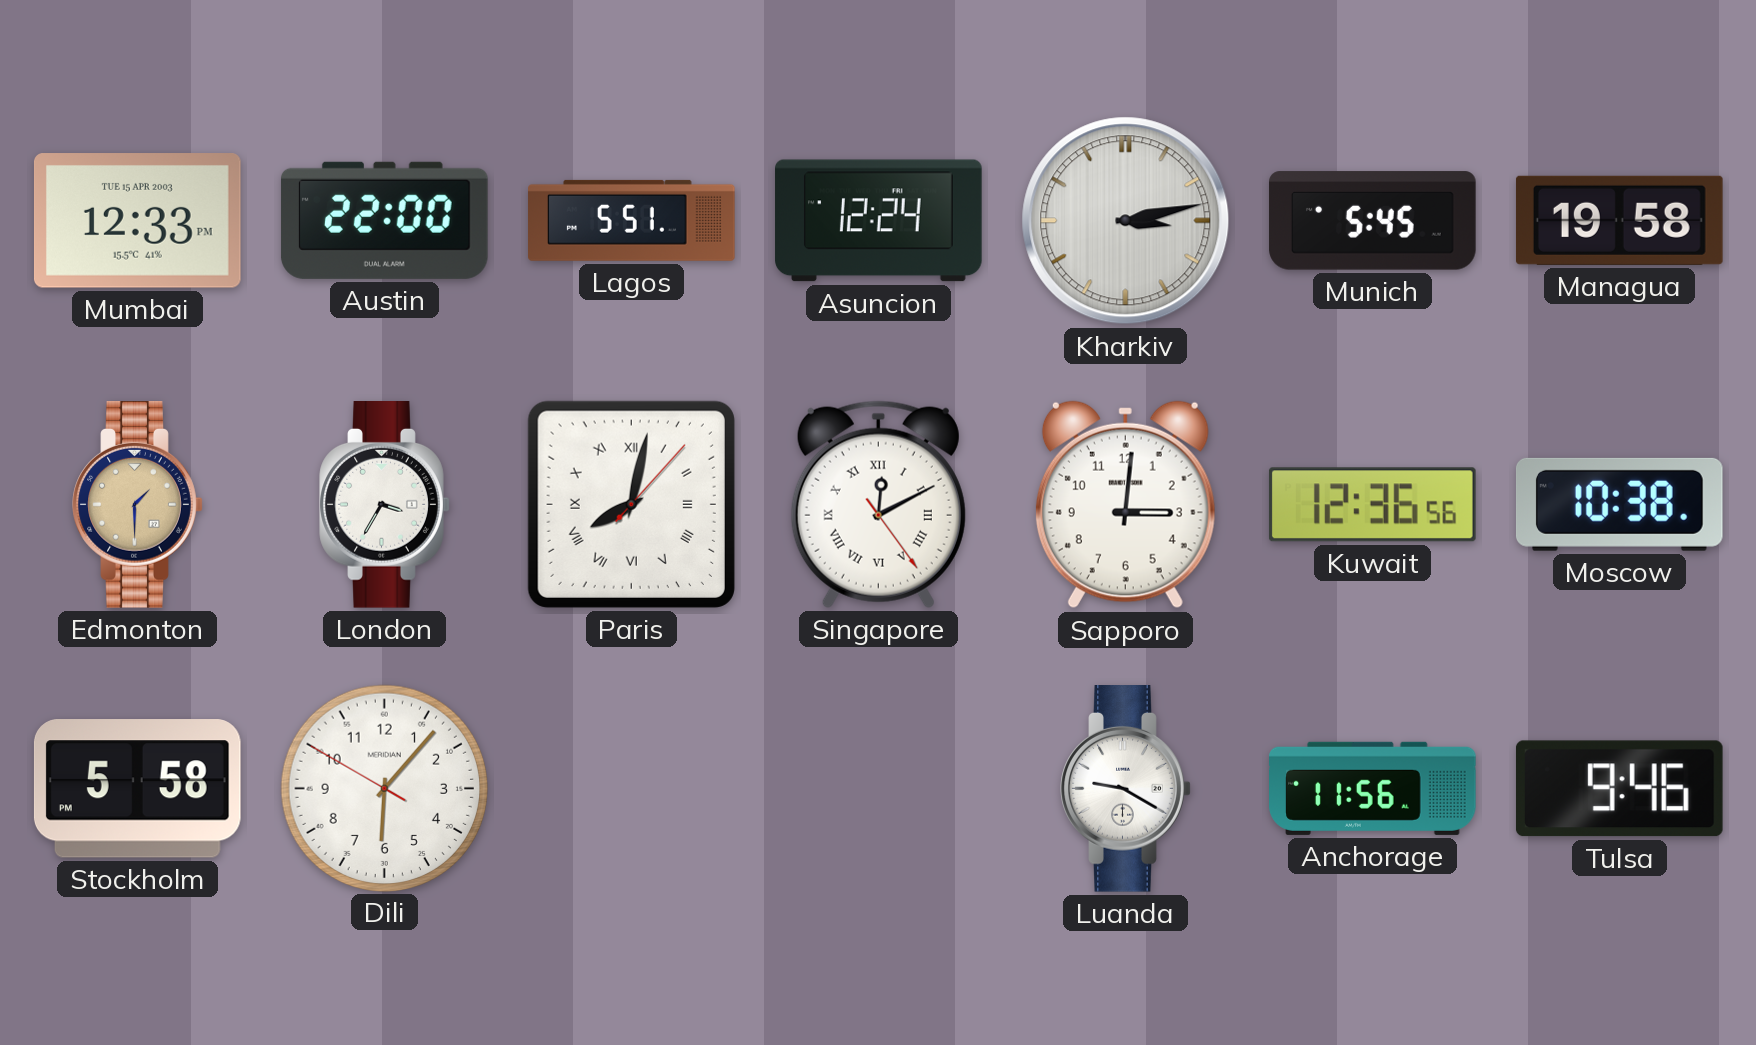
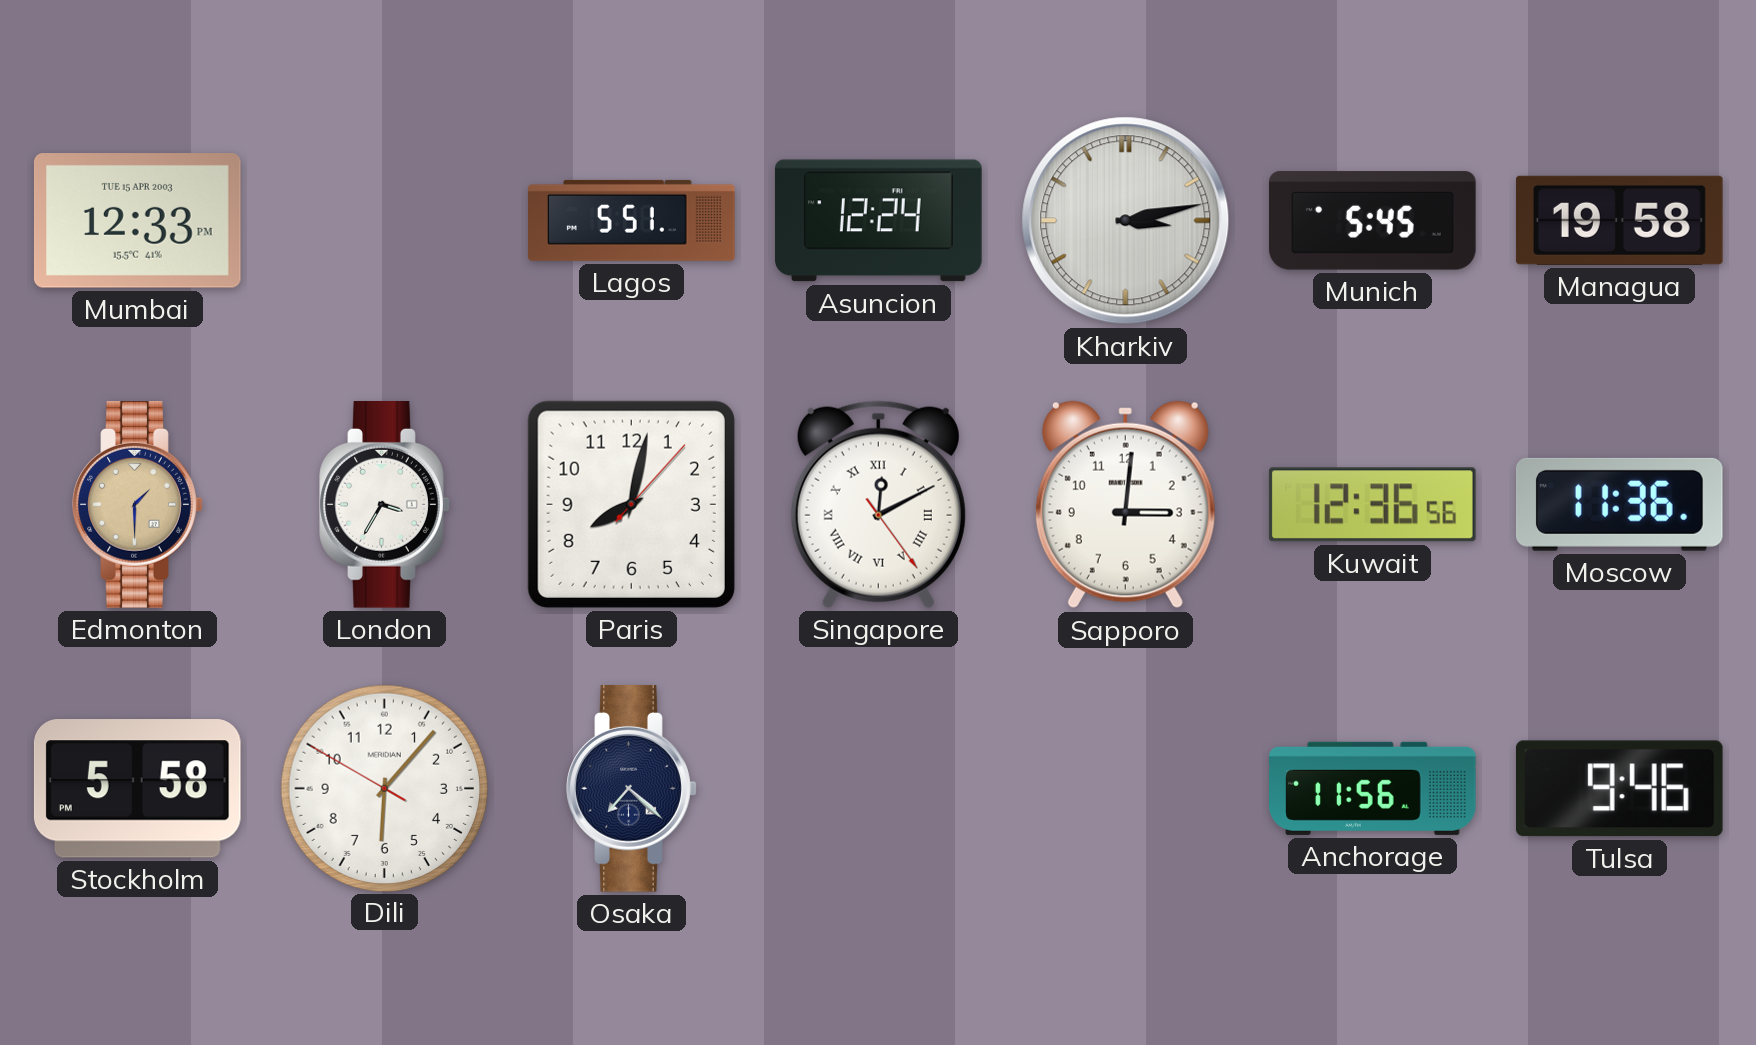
Austin: 22:00 -> none
Paris numerals: Roman -> Arabic
Moscow: 10:38 -> 11:36
Osaka: none -> 7:22
Luanda: 9:20 -> none
